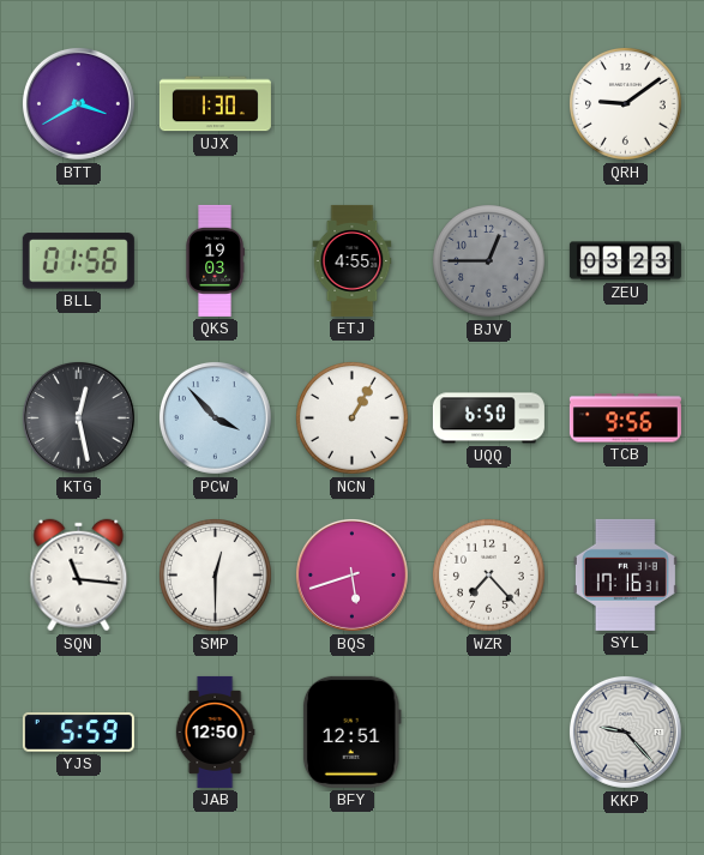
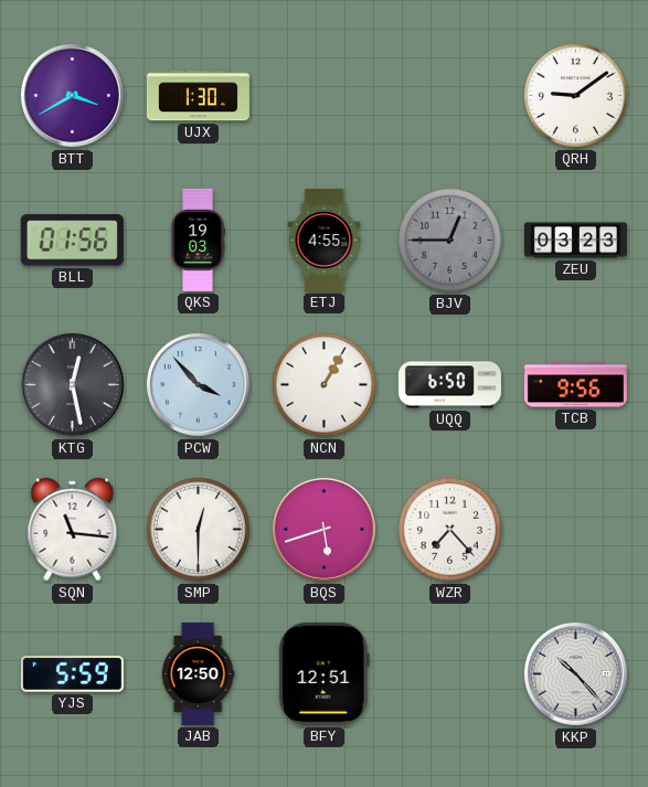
SYL: 17:16 -> none
KKP: 9:23 -> 10:23
